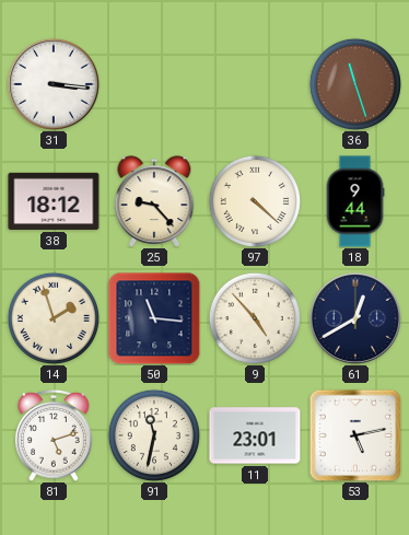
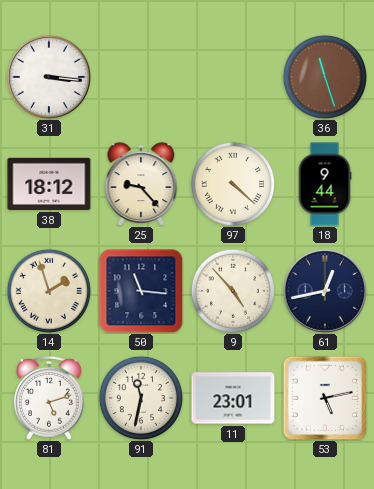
61: 12:40 -> 12:43
